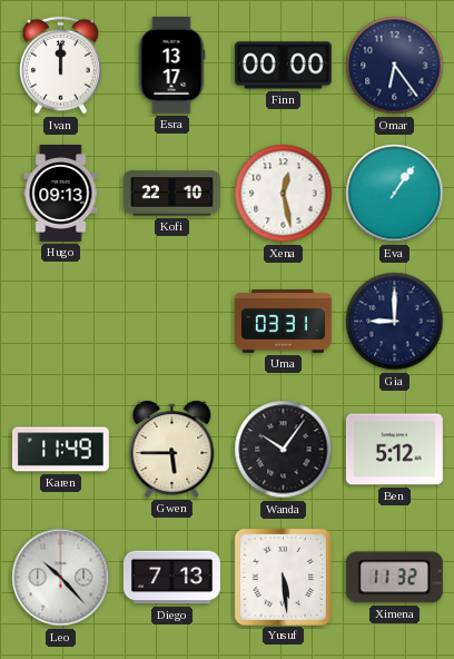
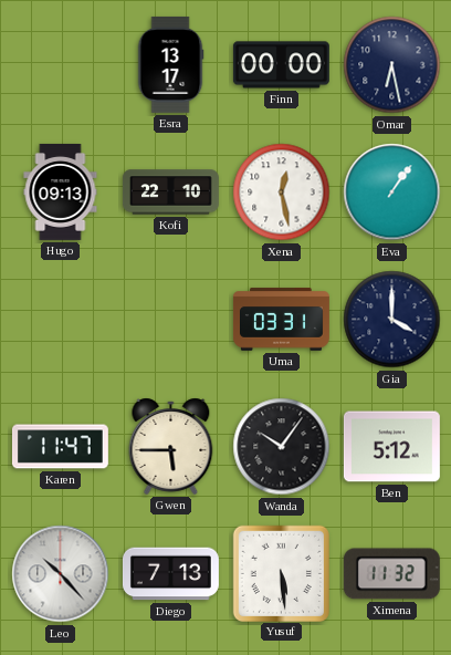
Ivan: 12:00 -> none
Omar: 6:24 -> 6:28
Gia: 9:00 -> 4:00
Karen: 11:49 -> 11:47
